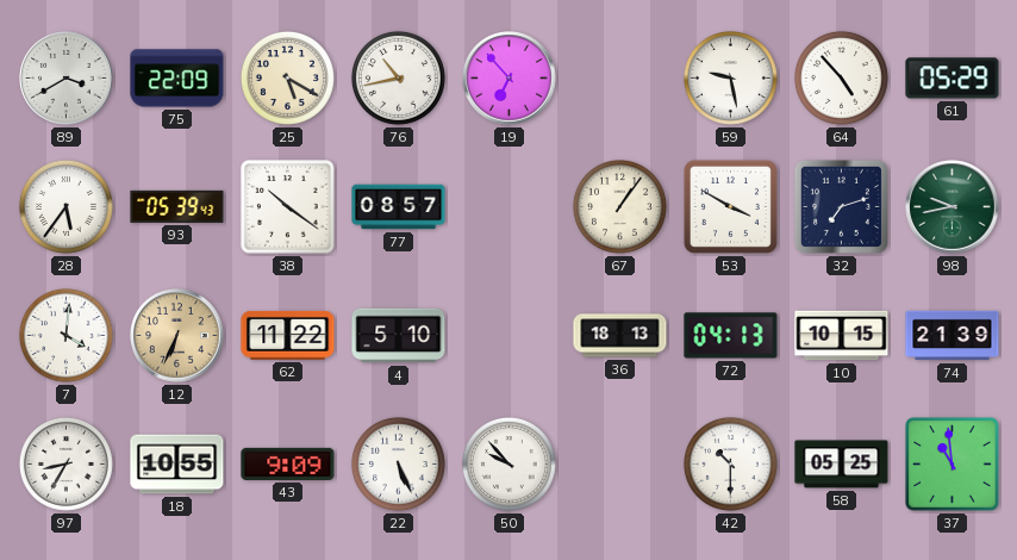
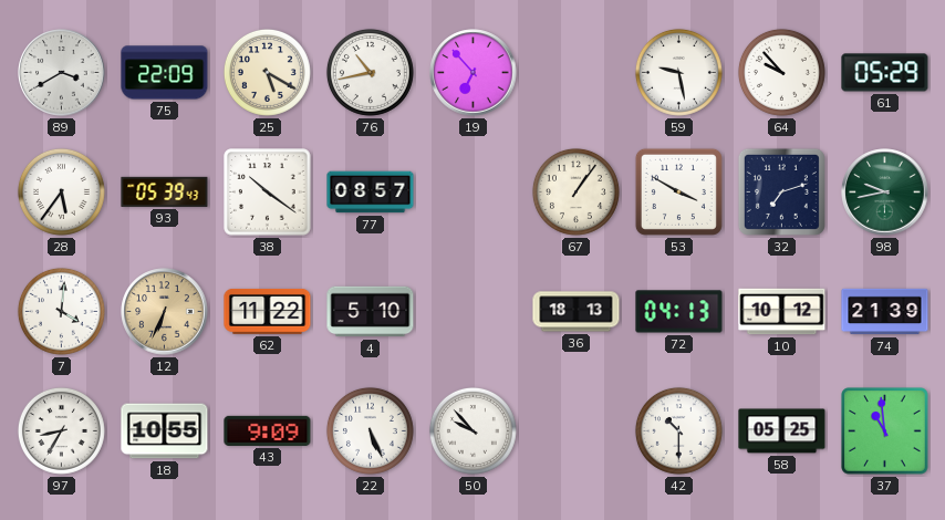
64: 4:53 -> 9:53
10: 10:15 -> 10:12
